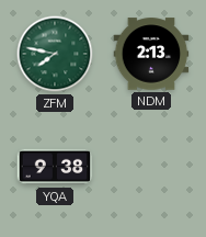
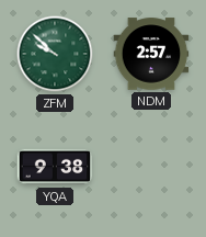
ZFM: 7:47 -> 9:52
NDM: 2:13 -> 2:57
